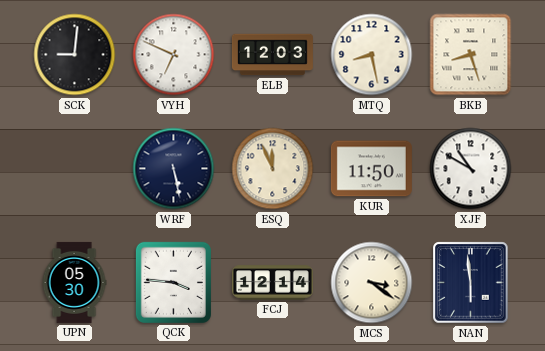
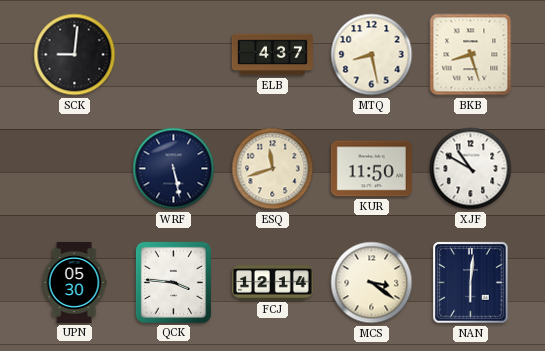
VYH: 6:49 -> none
ELB: 12:03 -> 4:37
ESQ: 11:56 -> 11:42
NAN: 5:59 -> 6:01
